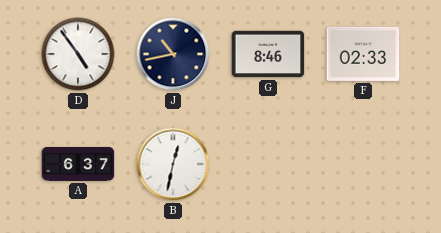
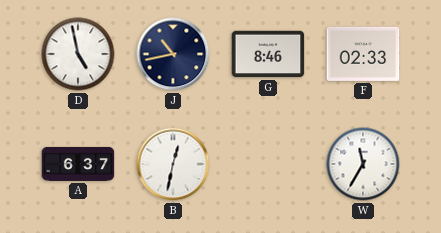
D: 4:54 -> 4:58
W: none -> 11:35
